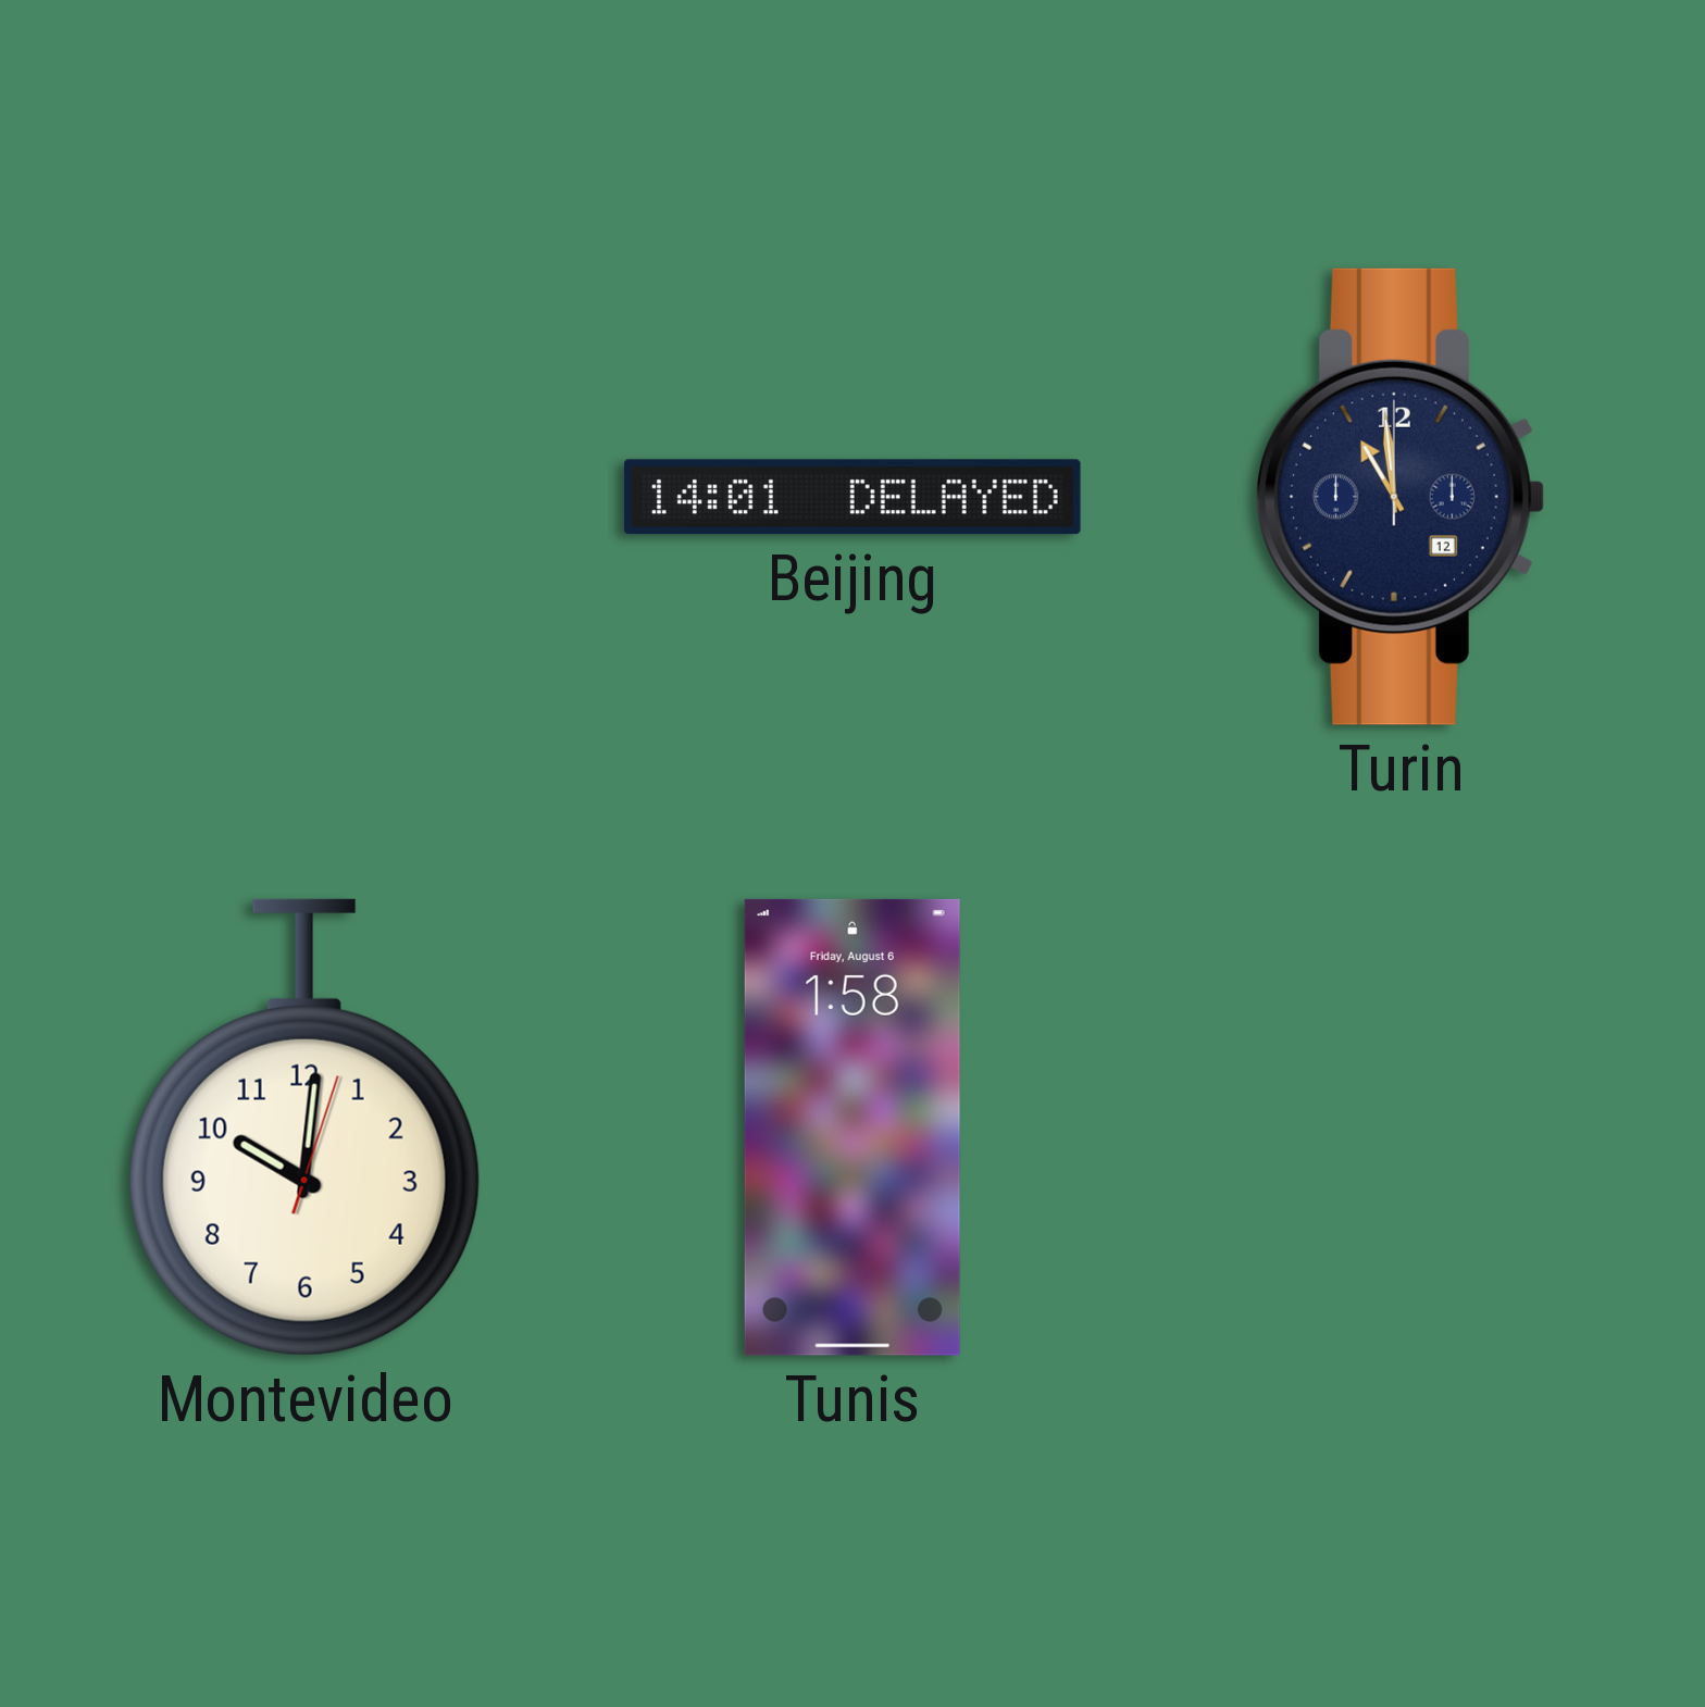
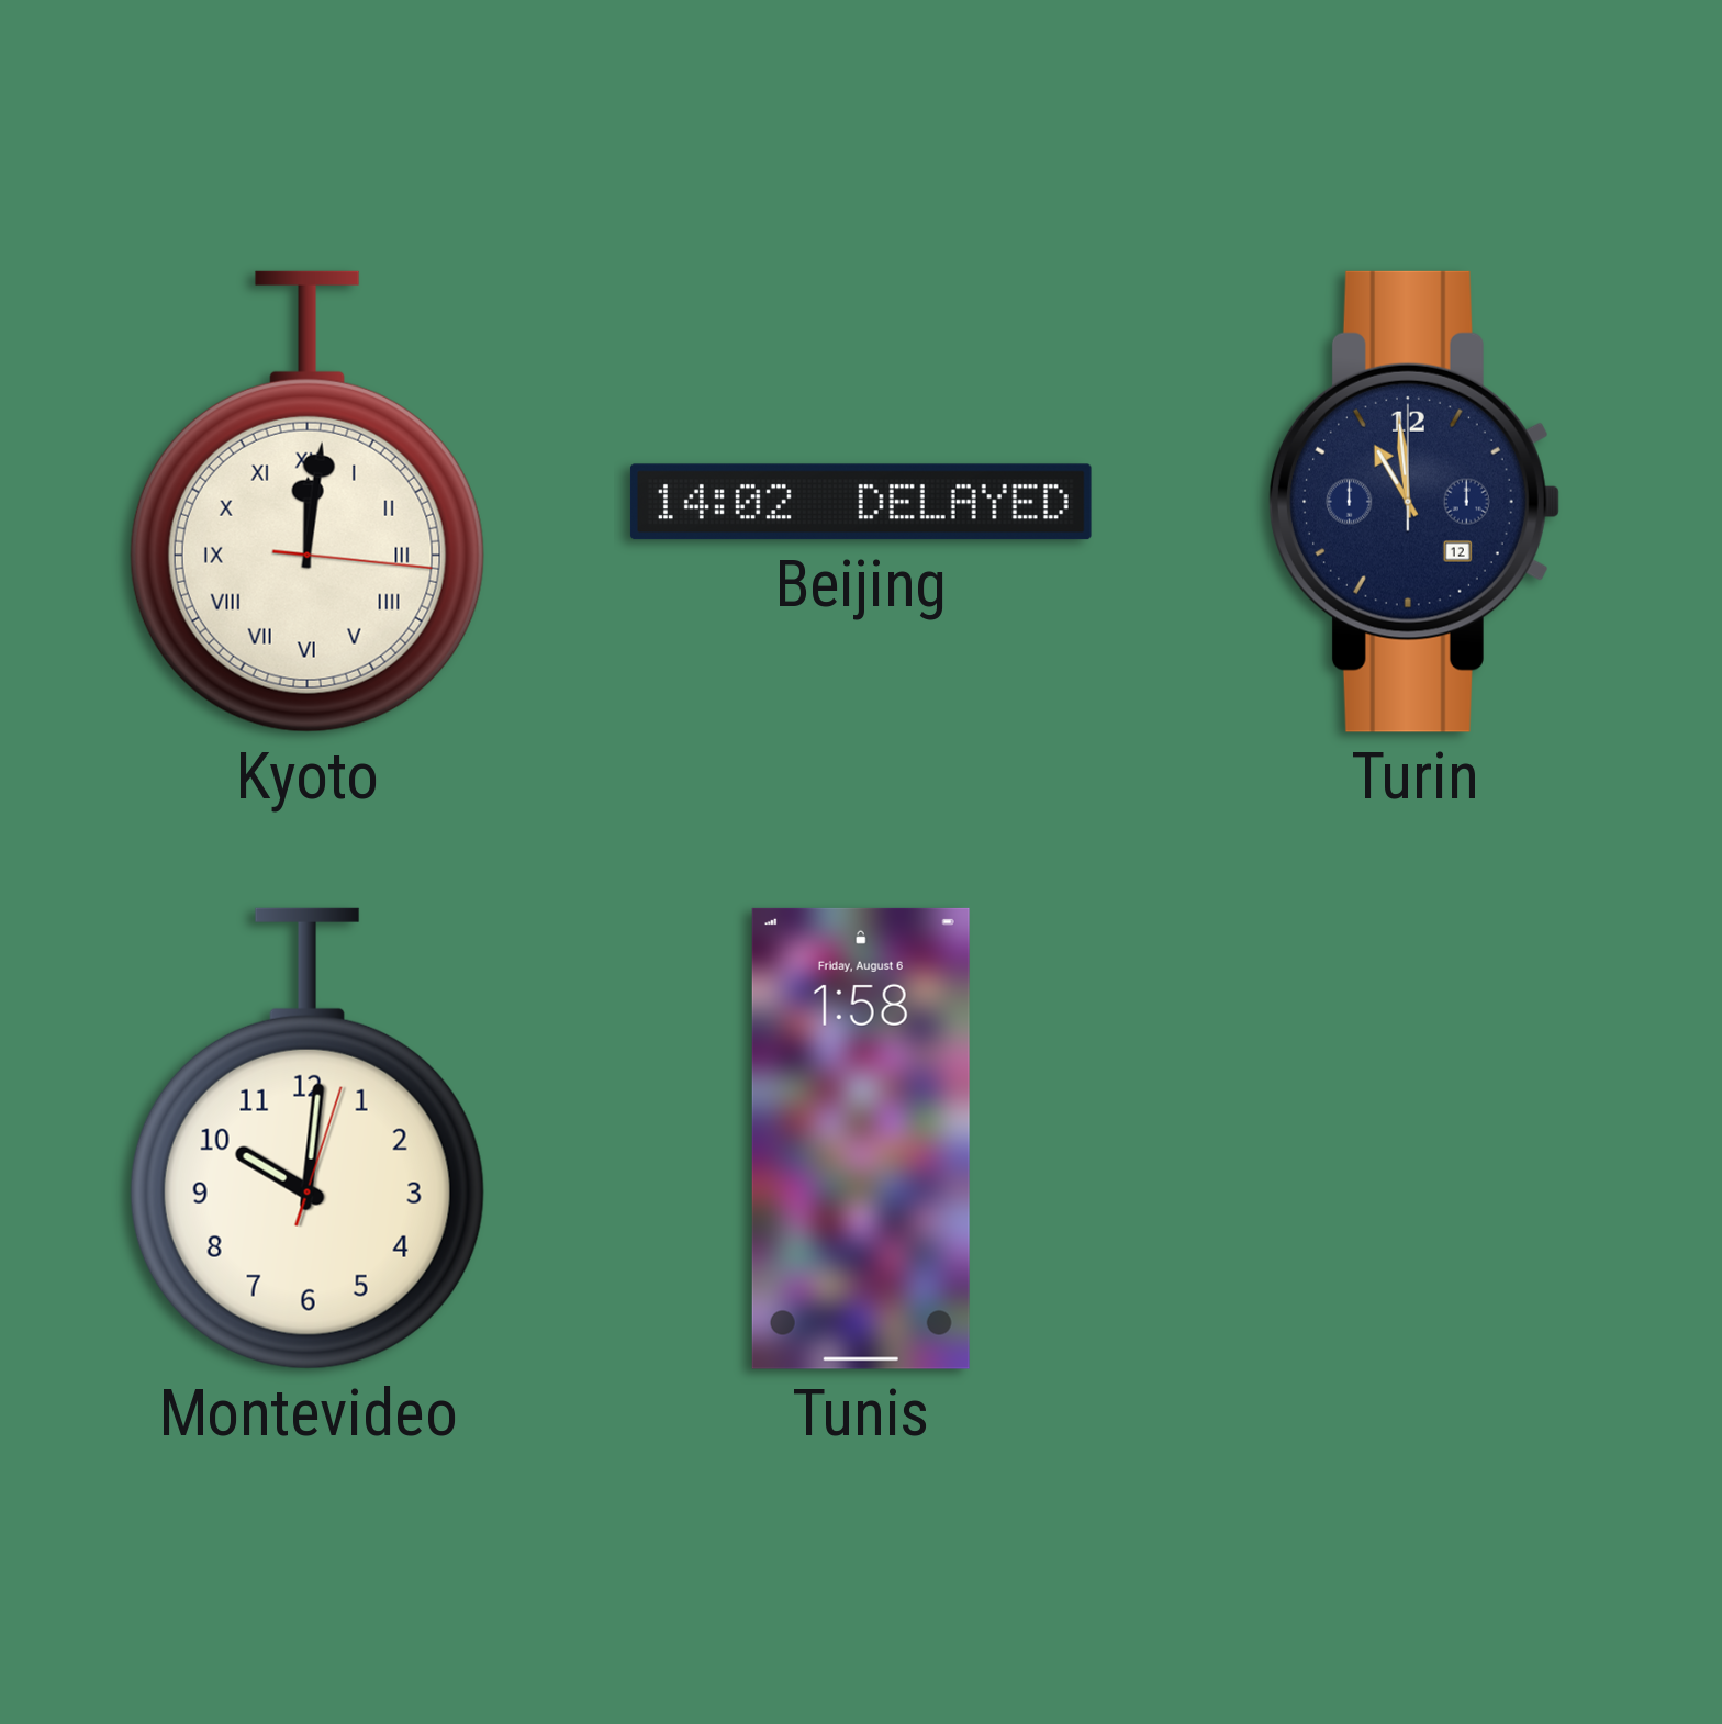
Kyoto: none -> 12:01
Beijing: 14:01 -> 14:02
